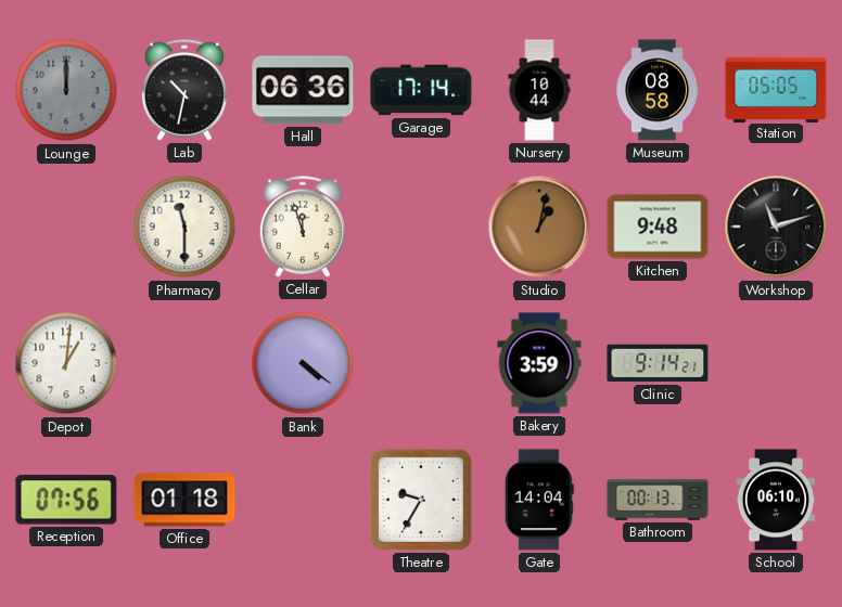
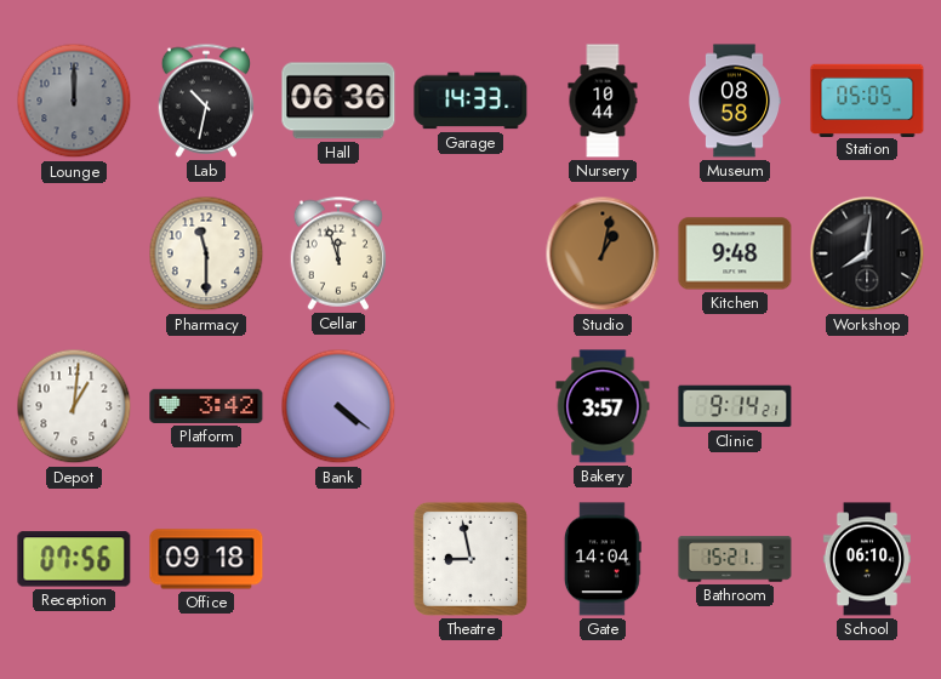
Garage: 17:14 -> 14:33
Workshop: 11:12 -> 8:01
Platform: none -> 3:42
Bakery: 3:59 -> 3:57
Office: 01:18 -> 09:18
Theatre: 9:35 -> 8:58
Bathroom: 00:13 -> 15:21
